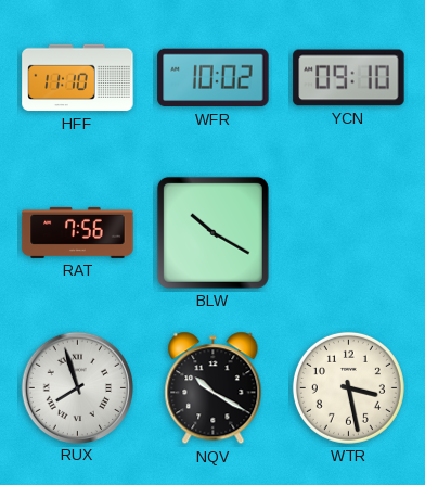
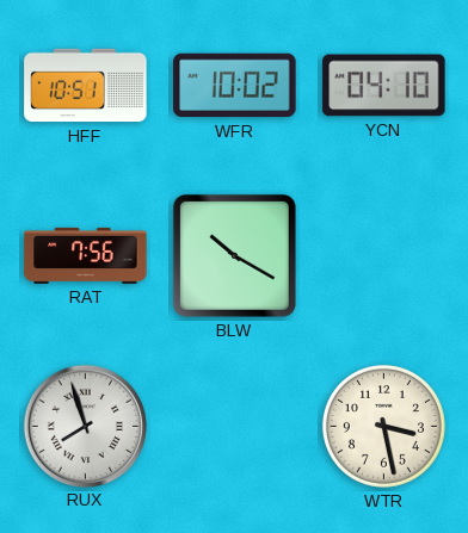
HFF: 11:10 -> 10:51
YCN: 09:10 -> 04:10
NQV: 10:20 -> none
